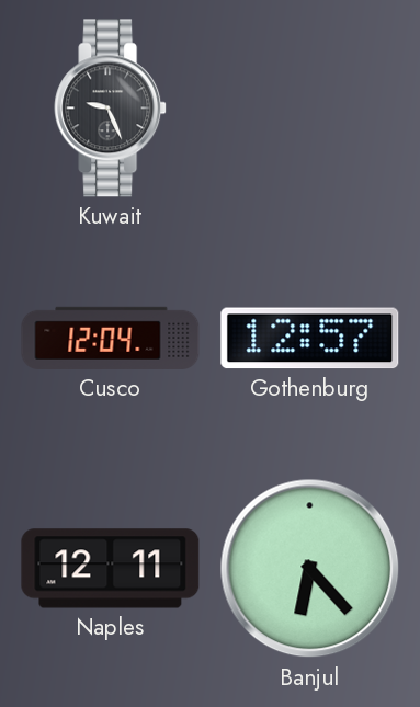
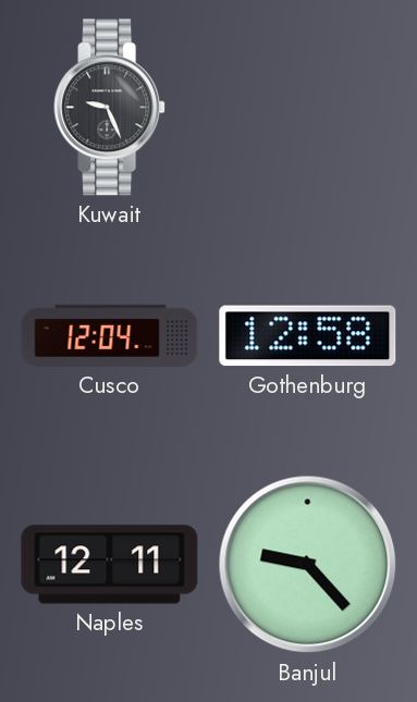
Gothenburg: 12:57 -> 12:58
Banjul: 6:23 -> 9:23
